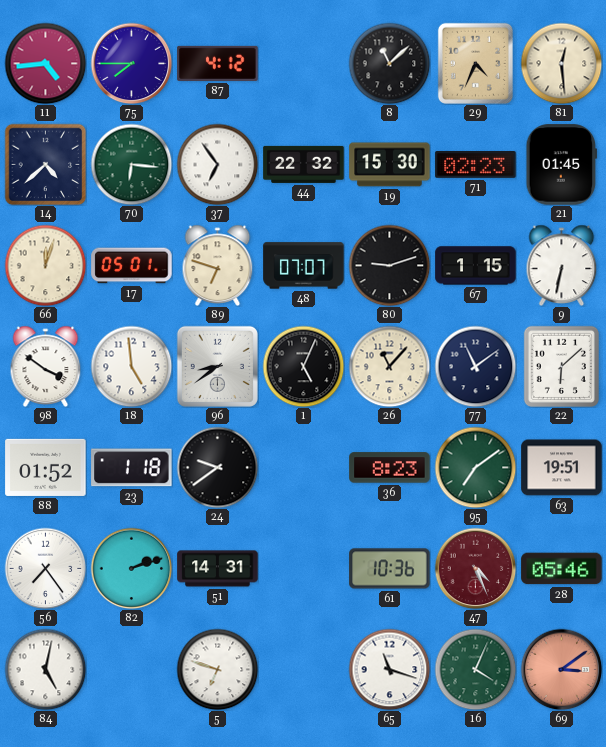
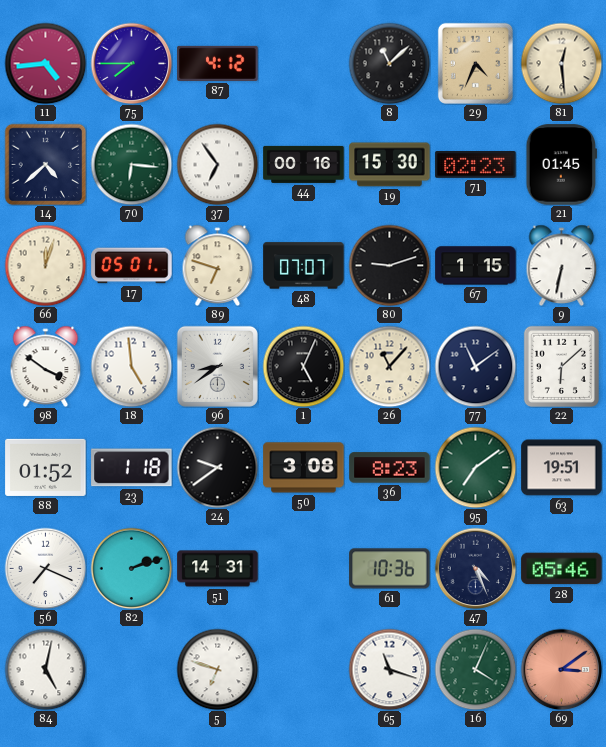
44: 22:32 -> 00:16
50: none -> 3:08
56: 7:24 -> 7:19
47 dial: burgundy -> navy
